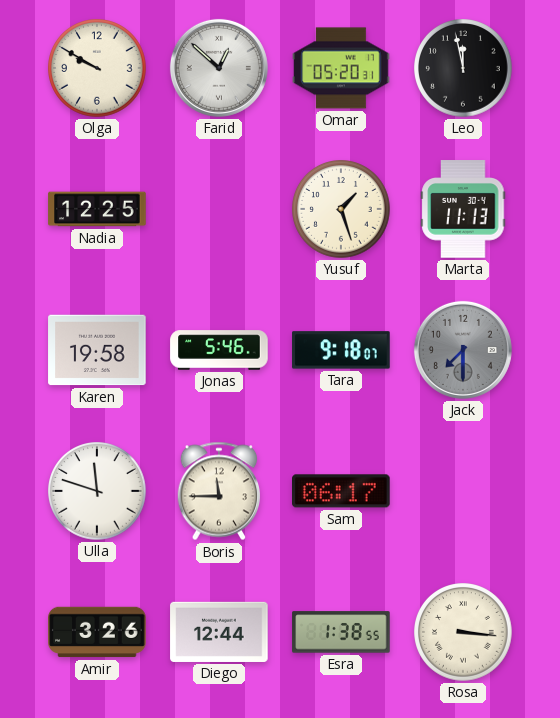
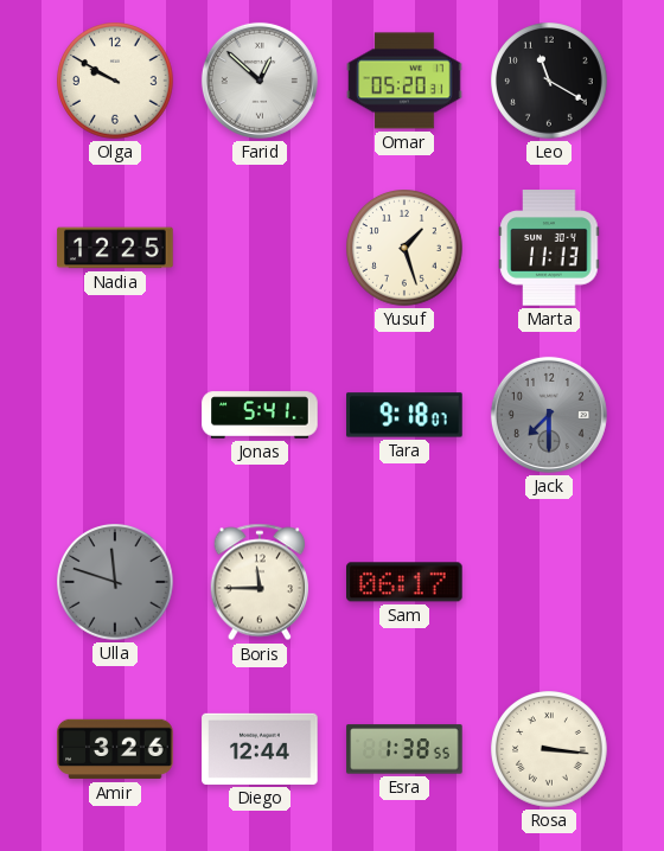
Leo: 11:58 -> 11:20
Karen: 19:58 -> none
Jonas: 5:46 -> 5:41
Ulla dial: white -> grey
